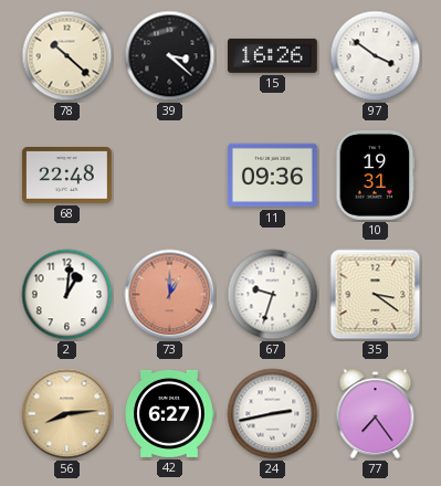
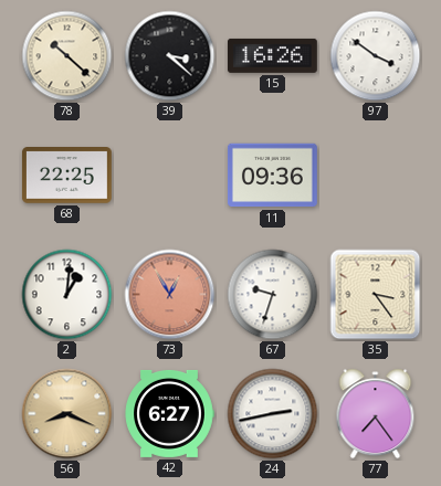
68: 22:48 -> 22:25
10: 19:31 -> none
73: 1:00 -> 12:55
35: 3:21 -> 3:24
56: 8:14 -> 8:19
